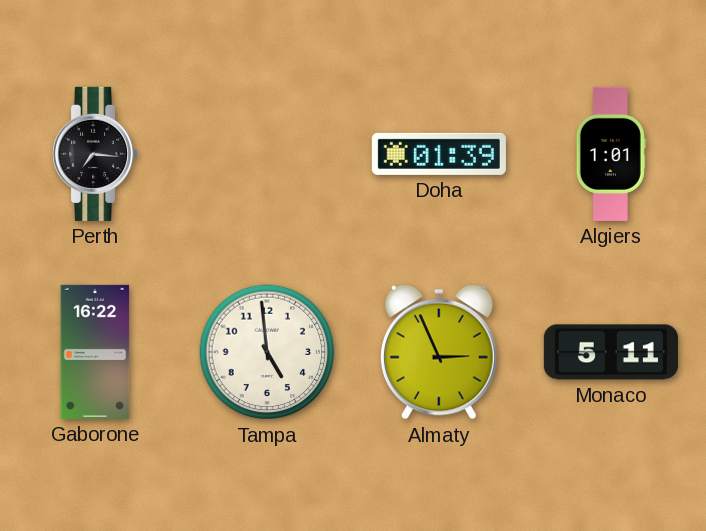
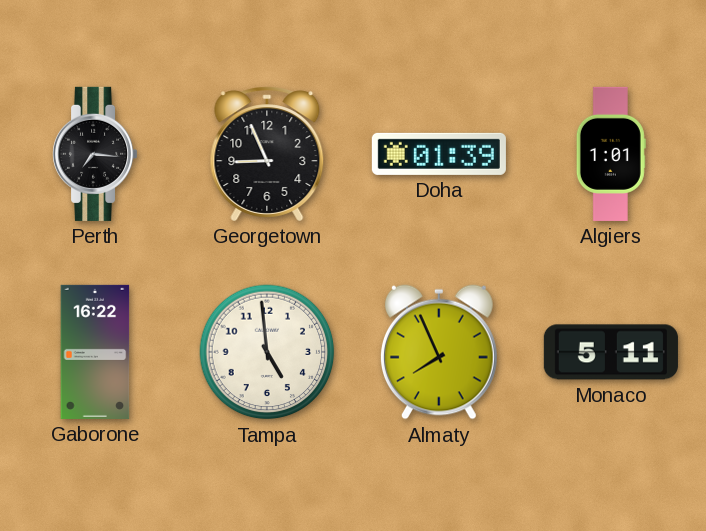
Georgetown: none -> 8:56
Almaty: 2:56 -> 7:56
